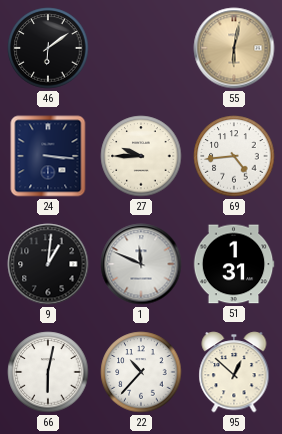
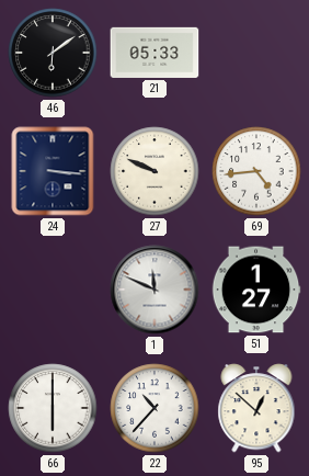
21: none -> 05:33
55: 6:02 -> none
27: 9:45 -> 9:49
9: 1:01 -> none
51: 1:31 -> 1:27
66: 6:02 -> 6:00
